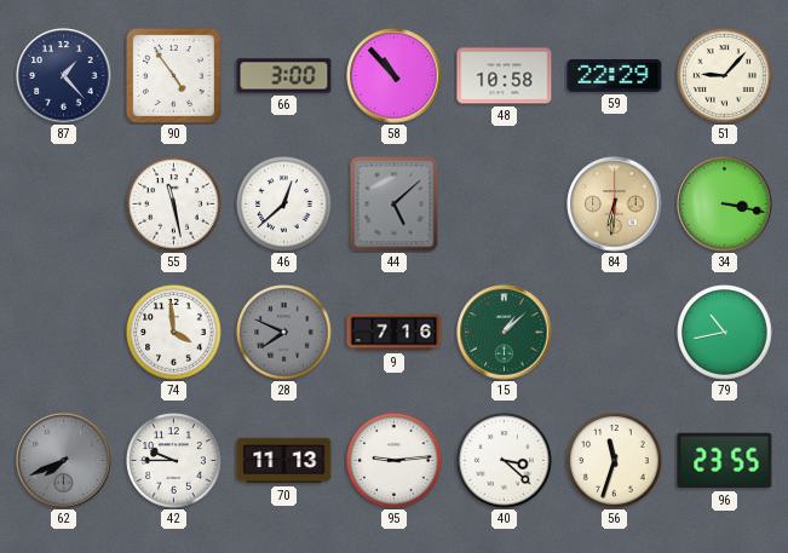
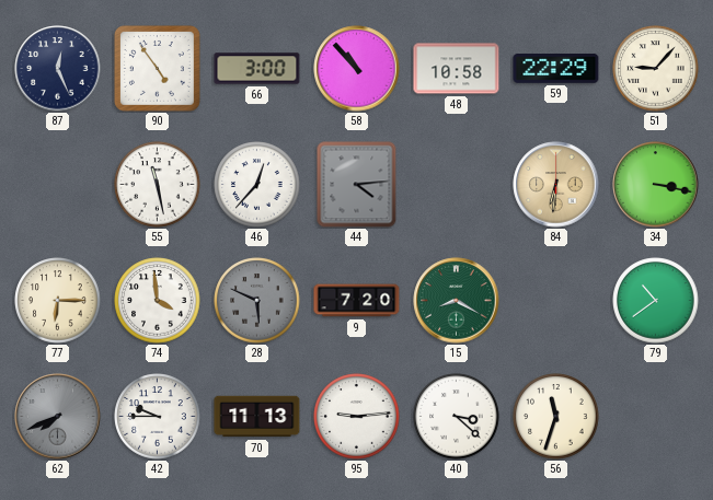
87: 1:23 -> 12:26
46: 12:38 -> 12:37
44: 5:08 -> 4:14
77: none -> 6:15
28: 7:49 -> 5:49
9: 7:16 -> 7:20
15: 1:08 -> 8:20
79: 10:43 -> 10:39
96: 23:55 -> none
